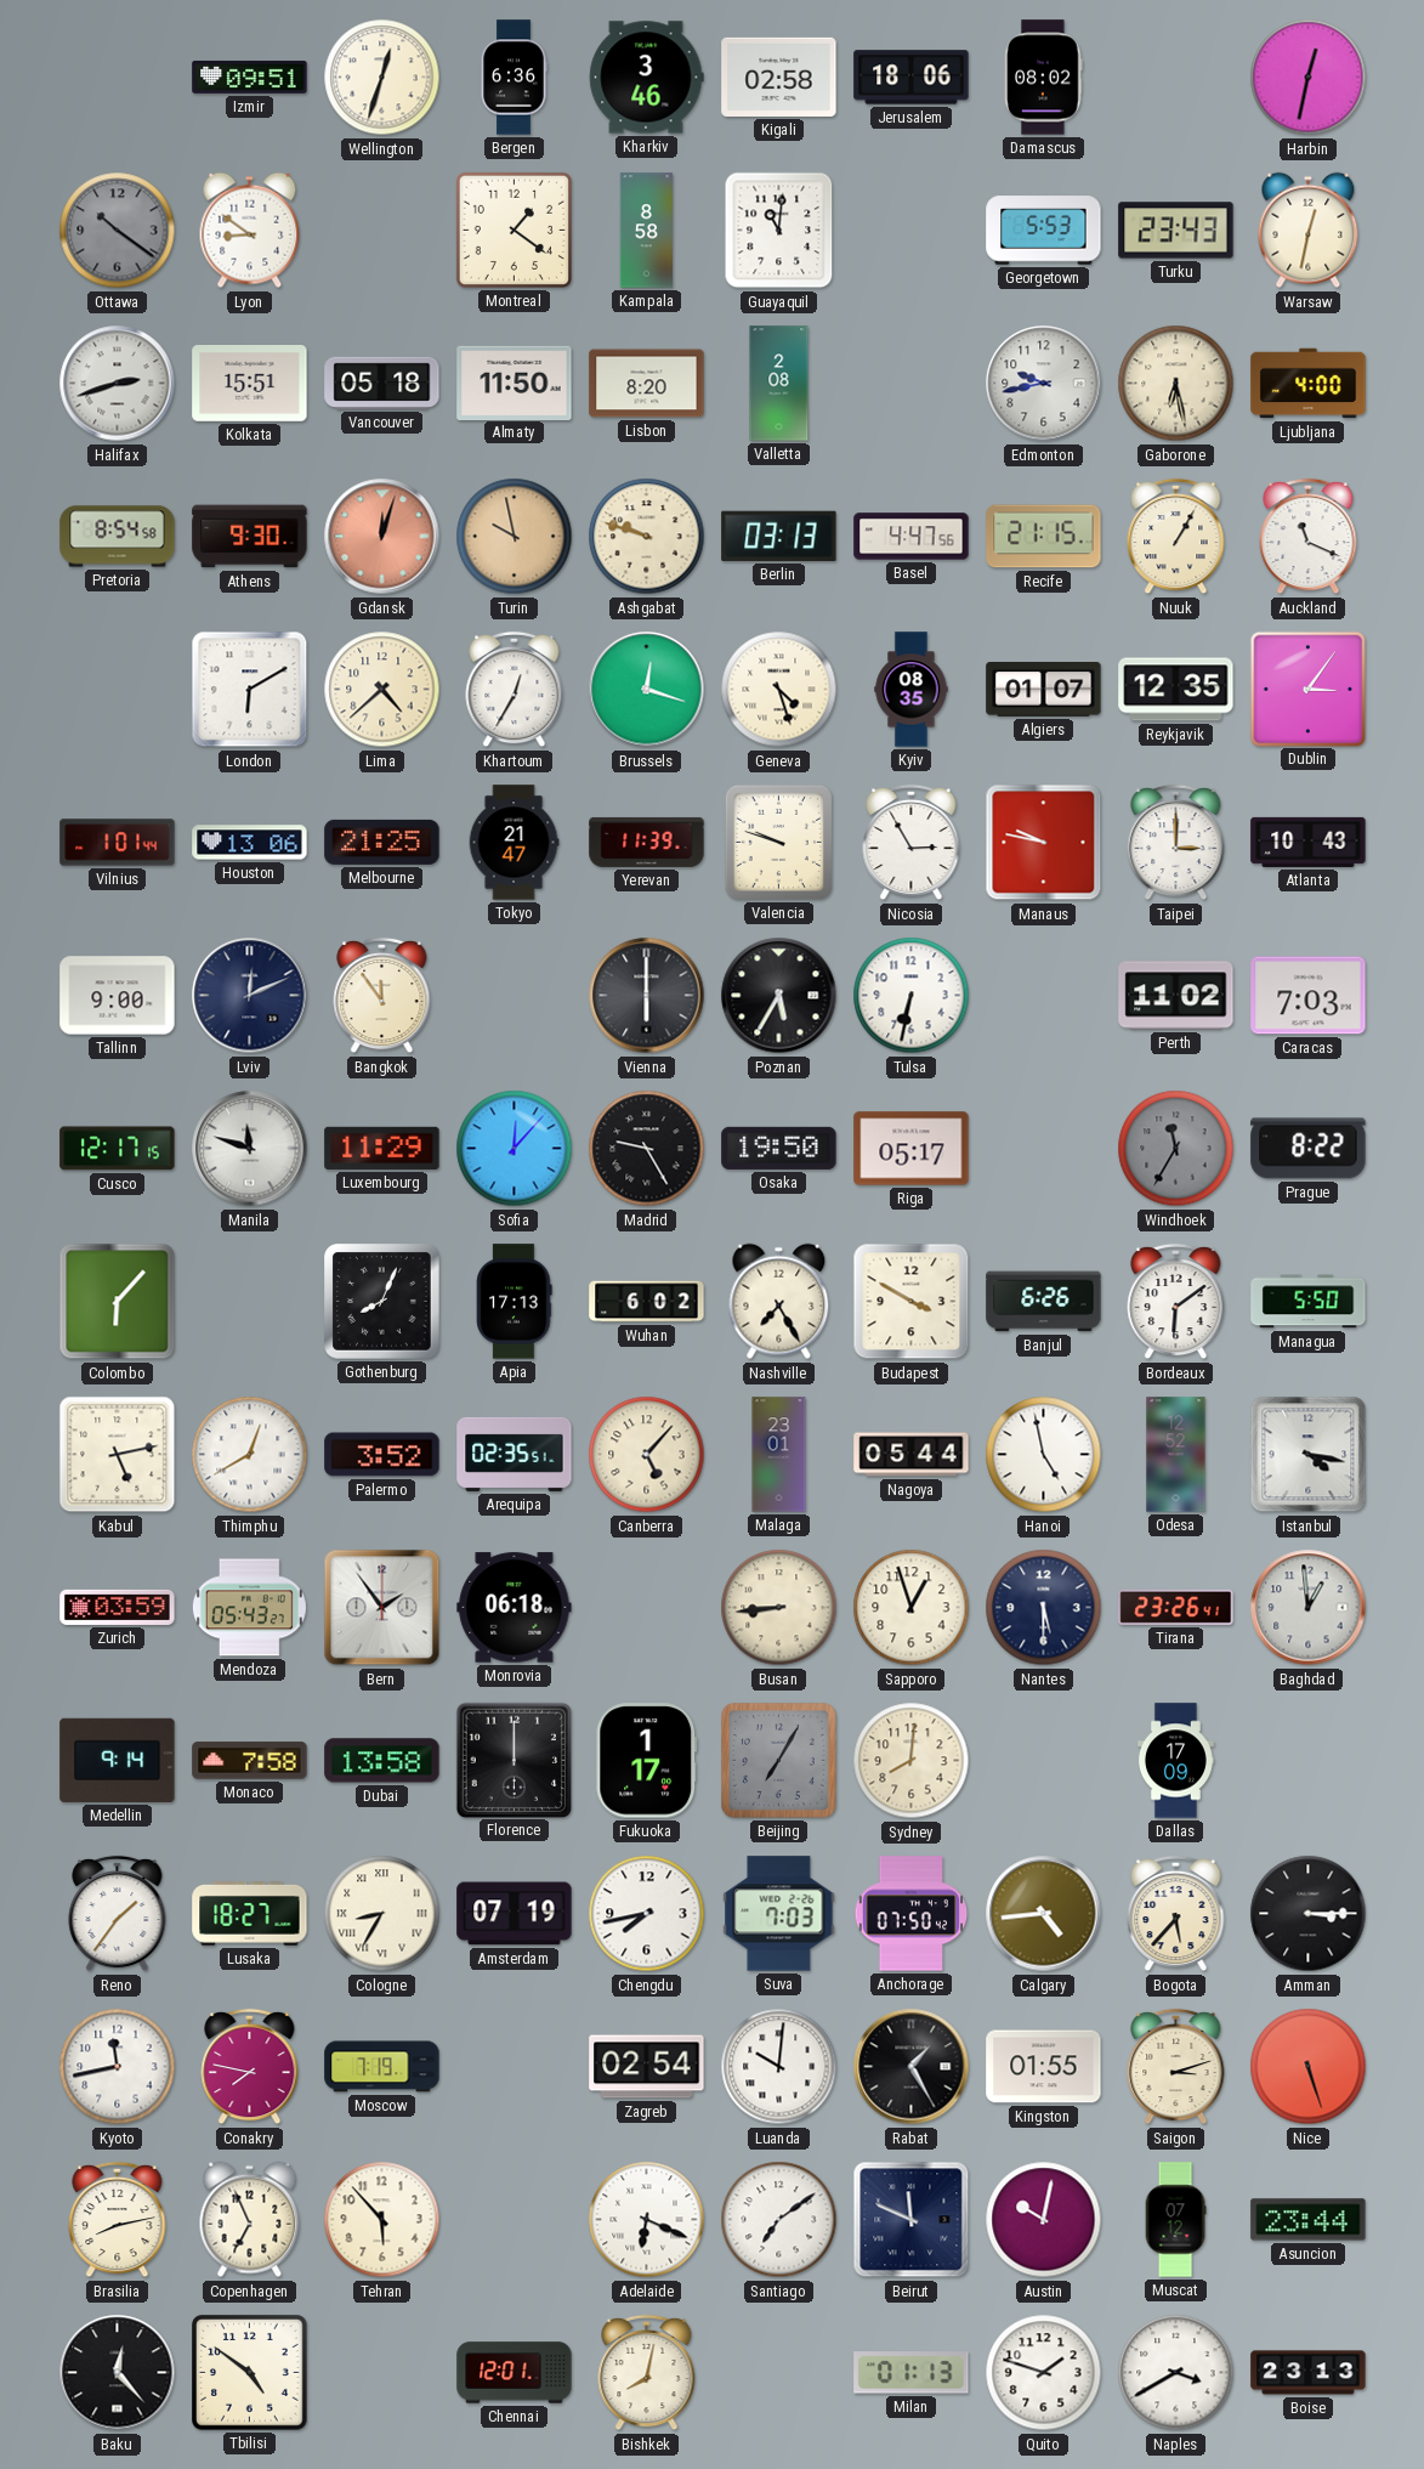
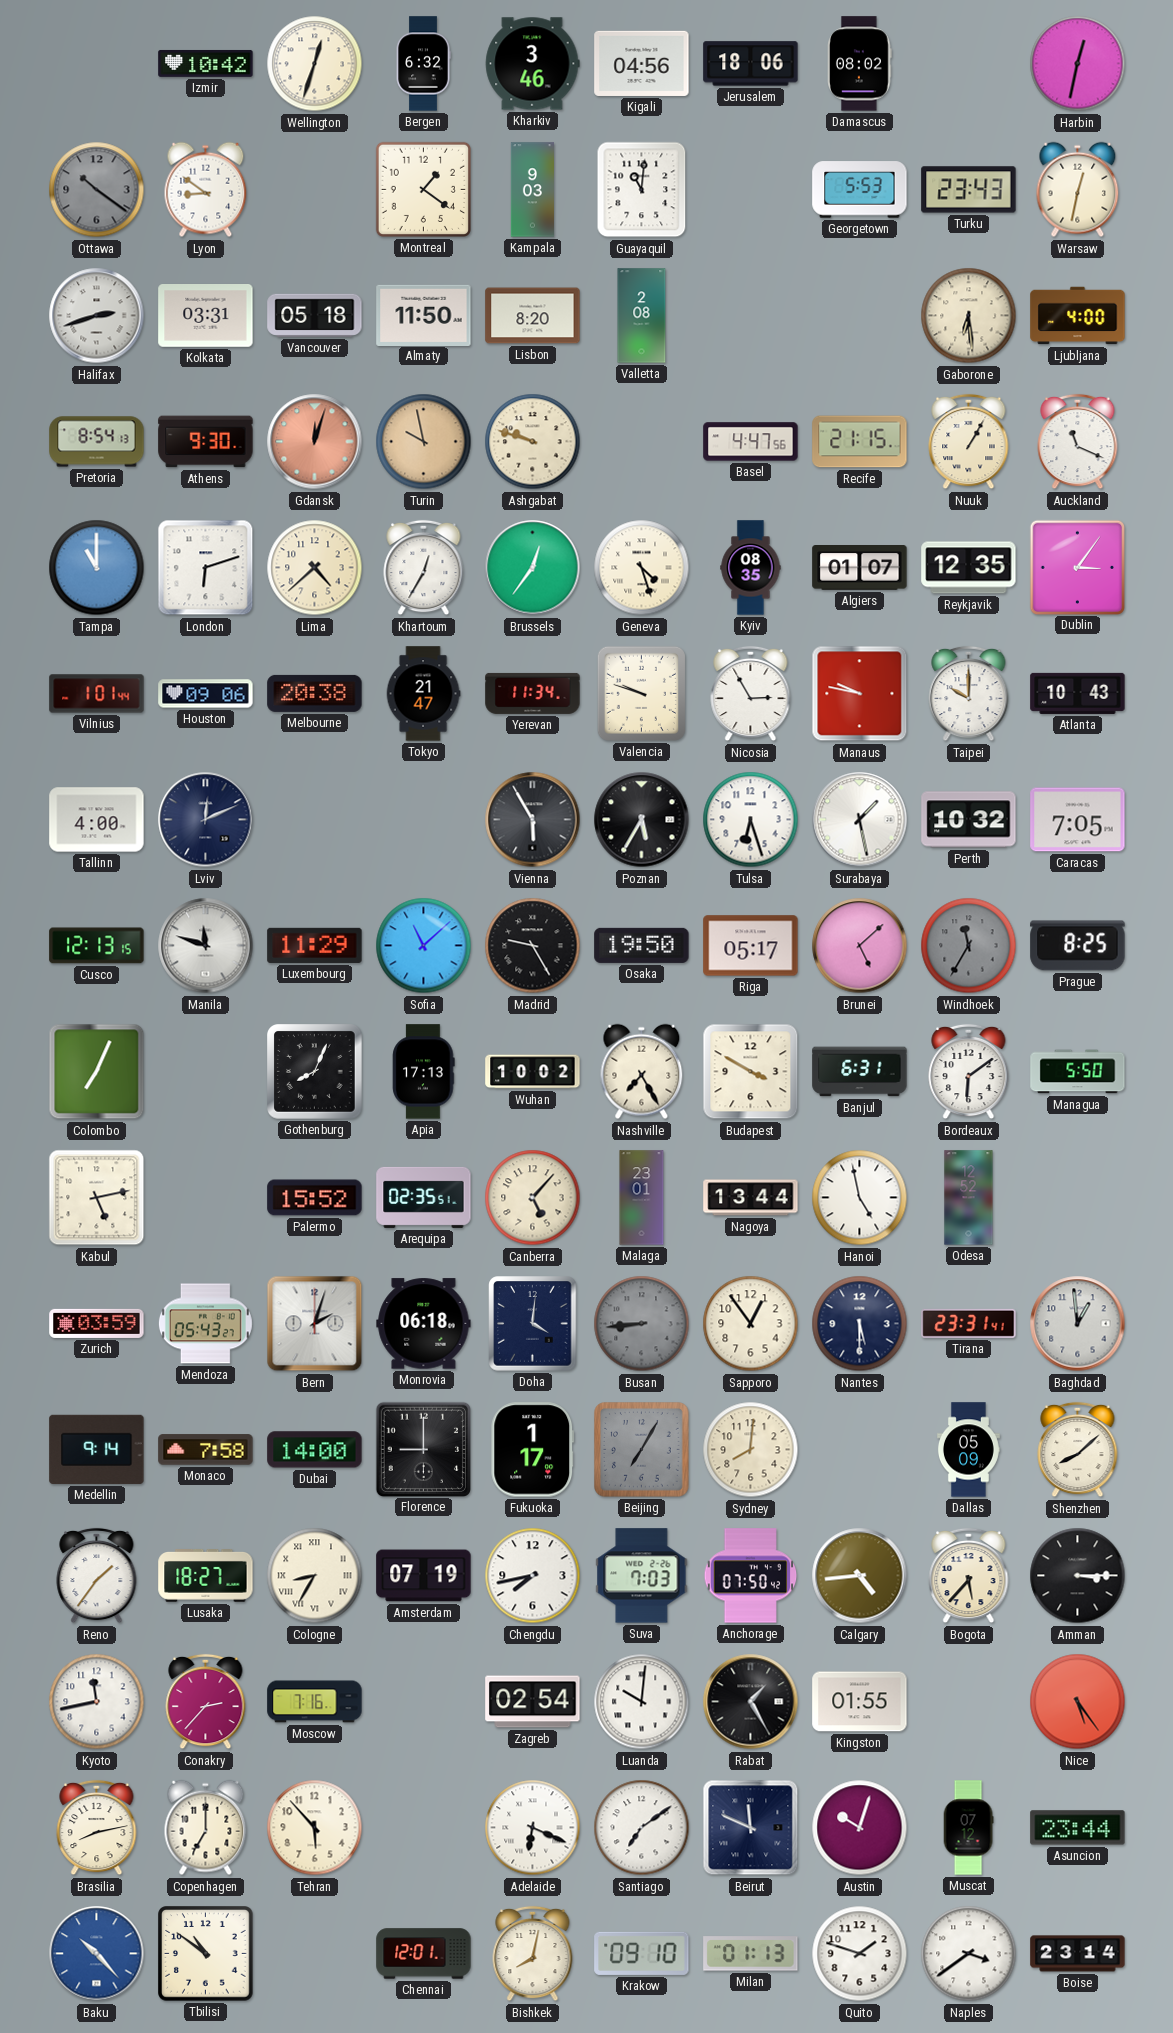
Izmir: 09:51 -> 10:42
Bergen: 6:36 -> 6:32
Kigali: 02:58 -> 04:56
Kampala: 8:58 -> 9:03
Kolkata: 15:51 -> 03:31
Edmonton: 9:43 -> none
Gaborone: 6:28 -> 6:29
Pretoria: 8:54:58 -> 8:54:13
Berlin: 03:13 -> none
Tampa: none -> 11:00
London: 6:10 -> 6:12
Brussels: 12:18 -> 12:36
Houston: 13:06 -> 09:06
Melbourne: 21:25 -> 20:38
Yerevan: 11:39 -> 11:34
Taipei: 3:00 -> 10:00
Tallinn: 9:00 -> 4:00
Bangkok: 11:54 -> none
Vienna: 6:00 -> 5:55
Tulsa: 6:32 -> 6:27
Surabaya: none -> 1:28
Perth: 11:02 -> 10:32
Caracas: 7:03 -> 7:05
Cusco: 12:17 -> 12:13
Sofia: 12:07 -> 11:08
Brunei: none -> 5:08
Prague: 8:22 -> 8:25
Colombo: 6:07 -> 7:04
Wuhan: 6:02 -> 10:02
Banjul: 6:26 -> 6:31
Thimphu: 12:40 -> none
Palermo: 3:52 -> 15:52
Nagoya: 05:44 -> 13:44
Istanbul: 4:17 -> none
Bern: 1:54 -> 2:03
Doha: none -> 4:01
Busan dial: cream -> grey
Sapporo: 12:57 -> 12:54
Tirana: 23:26 -> 23:31
Dubai: 13:58 -> 14:00
Florence: 12:00 -> 9:00
Dallas: 17:09 -> 05:09
Shenzhen: none -> 8:08
Conakry: 7:47 -> 2:37
Moscow: 7:19 -> 7:16
Saigon: 3:12 -> none
Nice: 5:27 -> 5:24
Copenhagen: 6:56 -> 7:00
Austin: 10:02 -> 10:03
Baku: 12:23 -> 10:23
Baku dial: black -> blue
Tbilisi: 4:51 -> 10:51
Krakow: none -> 09:10
Naples: 3:40 -> 3:39
Boise: 23:13 -> 23:14
